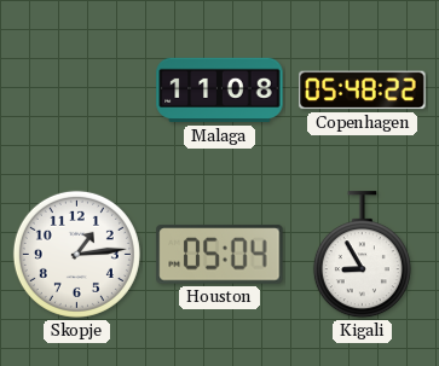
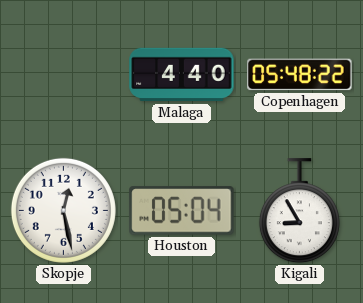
Malaga: 11:08 -> 4:40
Skopje: 1:14 -> 12:28
